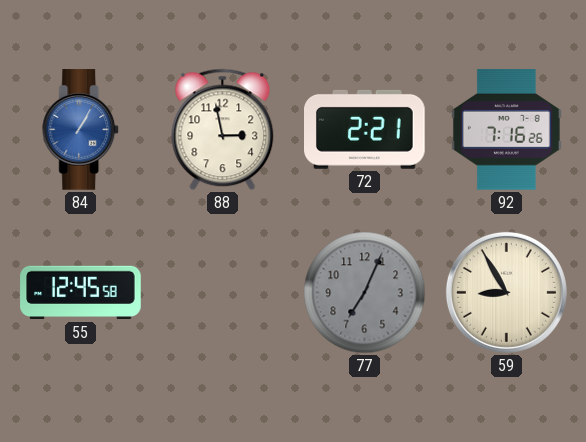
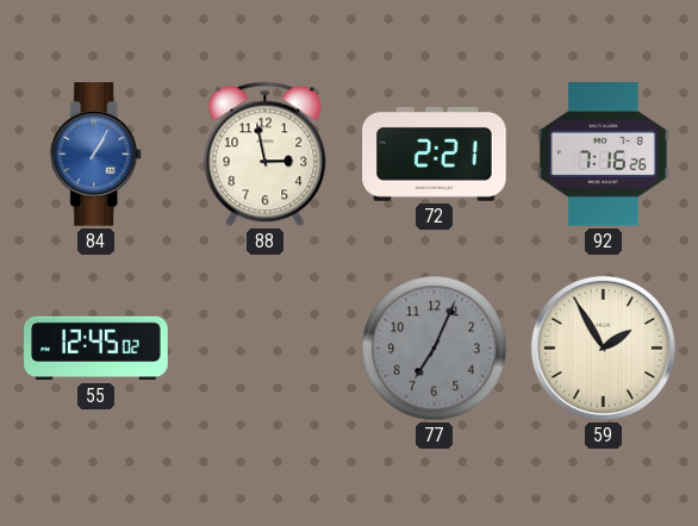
55: 12:45:58 -> 12:45:02
59: 8:55 -> 1:55
